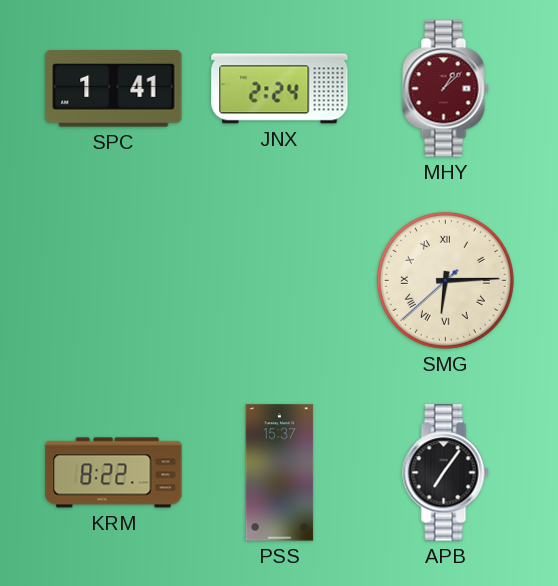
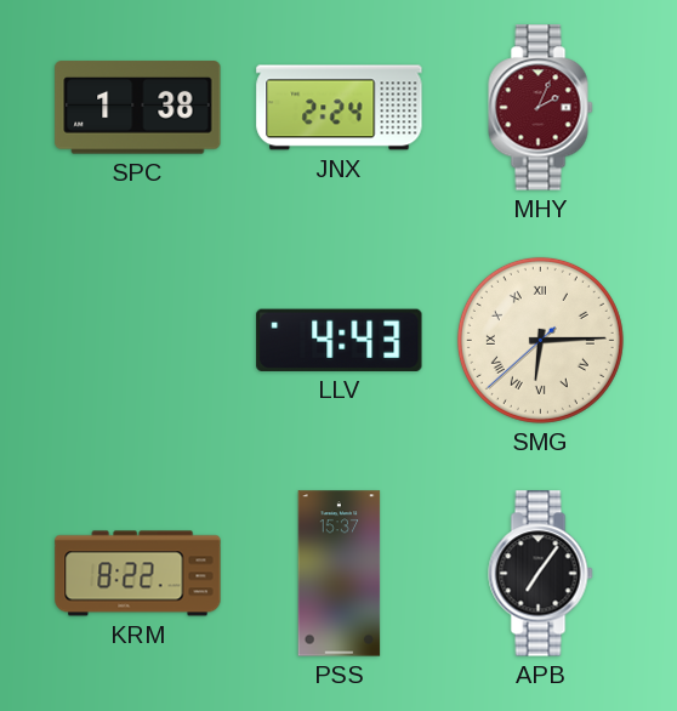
SPC: 1:41 -> 1:38
MHY: 1:08 -> 2:04
LLV: none -> 4:43
